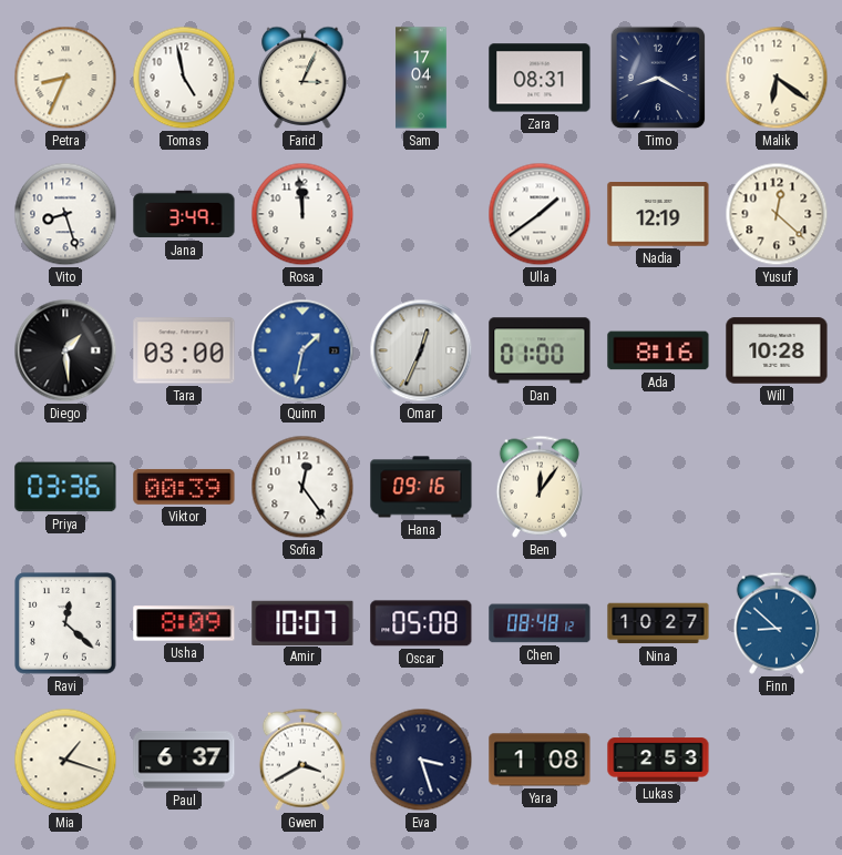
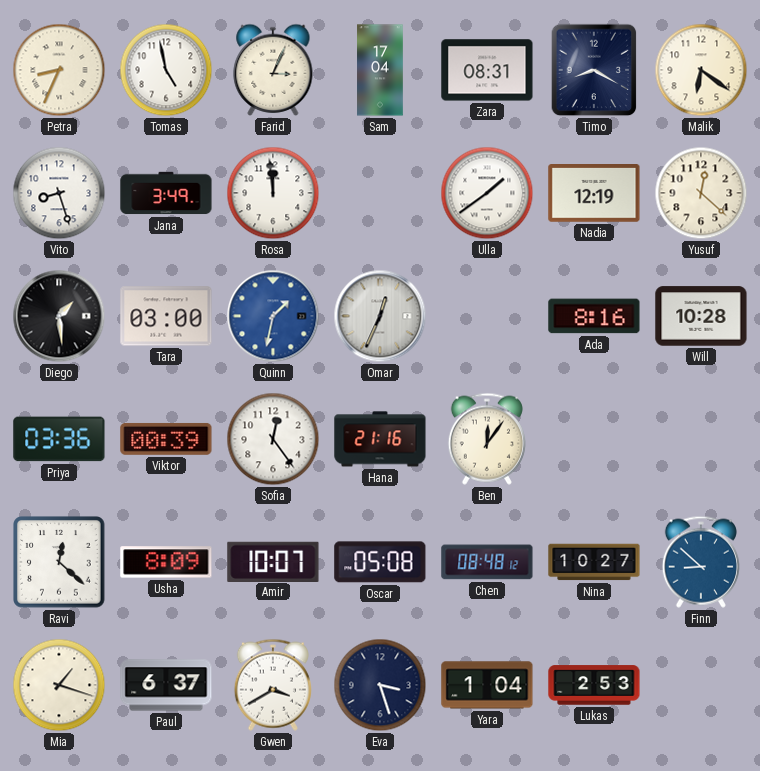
Dan: 01:00 -> none
Hana: 09:16 -> 21:16
Yara: 1:08 -> 1:04
